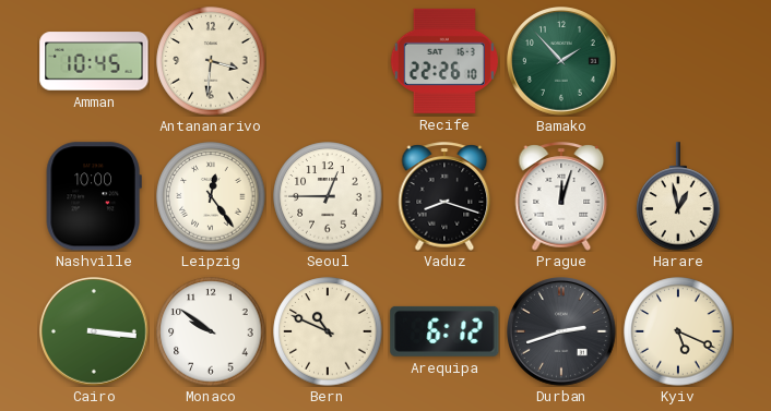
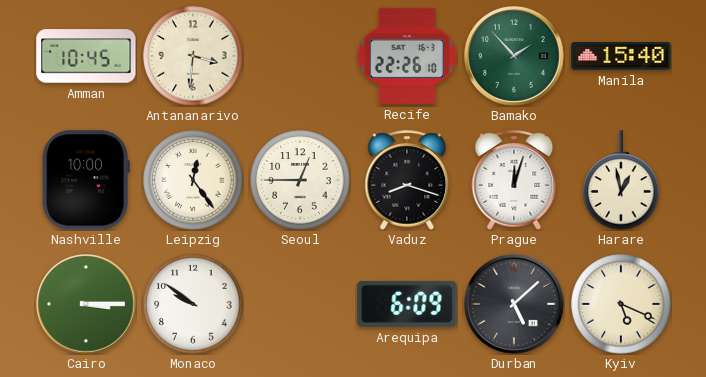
Manila: none -> 15:40
Cairo: 3:16 -> 3:15
Bern: 10:49 -> none
Arequipa: 6:12 -> 6:09
Durban: 2:42 -> 5:08
